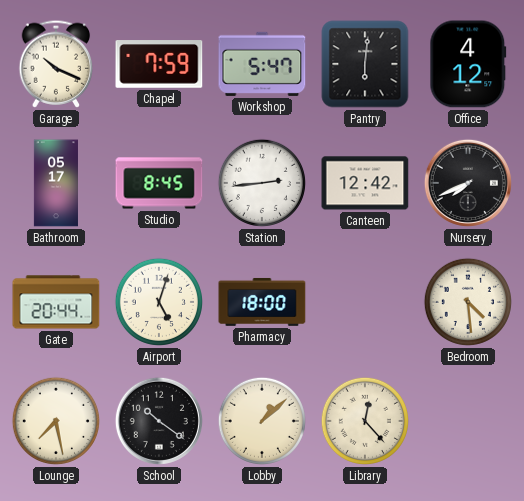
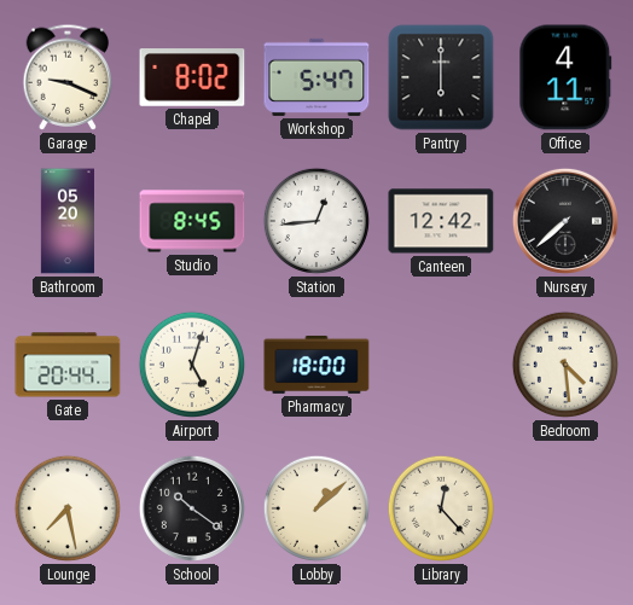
Garage: 10:19 -> 9:19
Chapel: 7:59 -> 8:02
Pantry: 6:01 -> 6:00
Office: 4:12 -> 4:11
Bathroom: 05:17 -> 05:20
Station: 2:44 -> 12:44
Nursery: 7:41 -> 7:38
